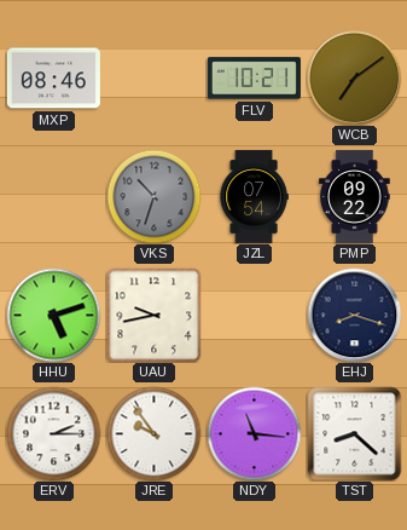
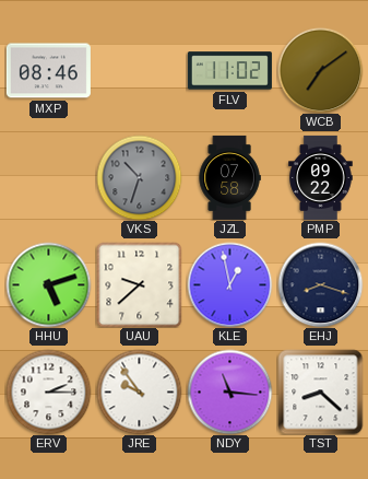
FLV: 10:21 -> 11:02
JZL: 07:54 -> 07:58
UAU: 9:43 -> 9:38
KLE: none -> 12:58
